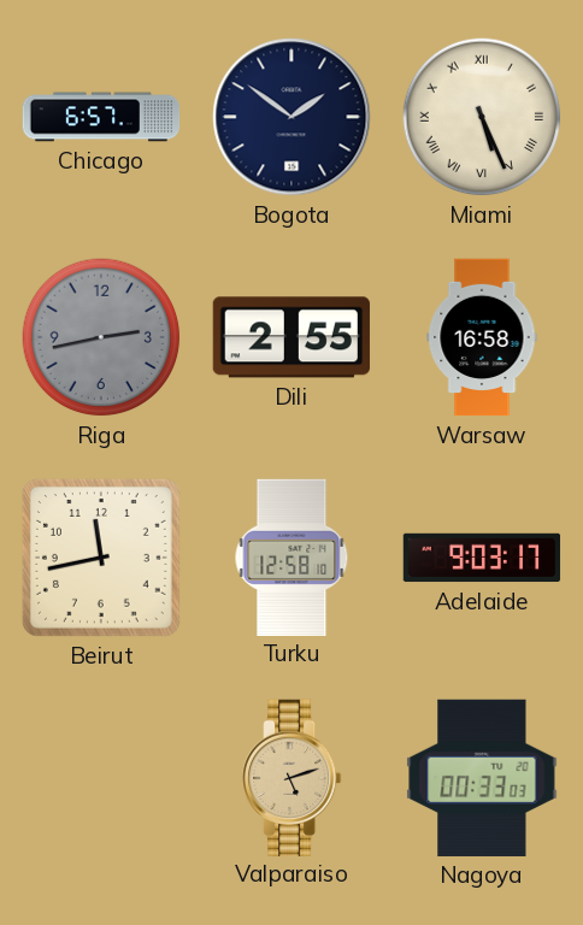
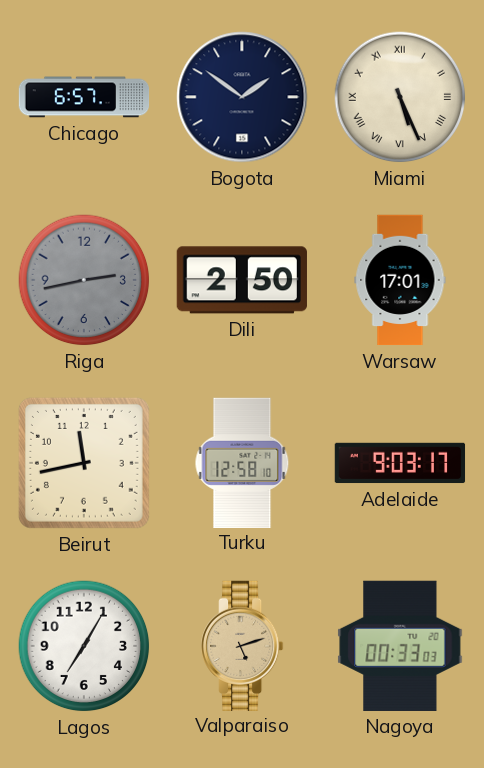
Dili: 2:55 -> 2:50
Warsaw: 16:58 -> 17:01
Lagos: none -> 7:05
